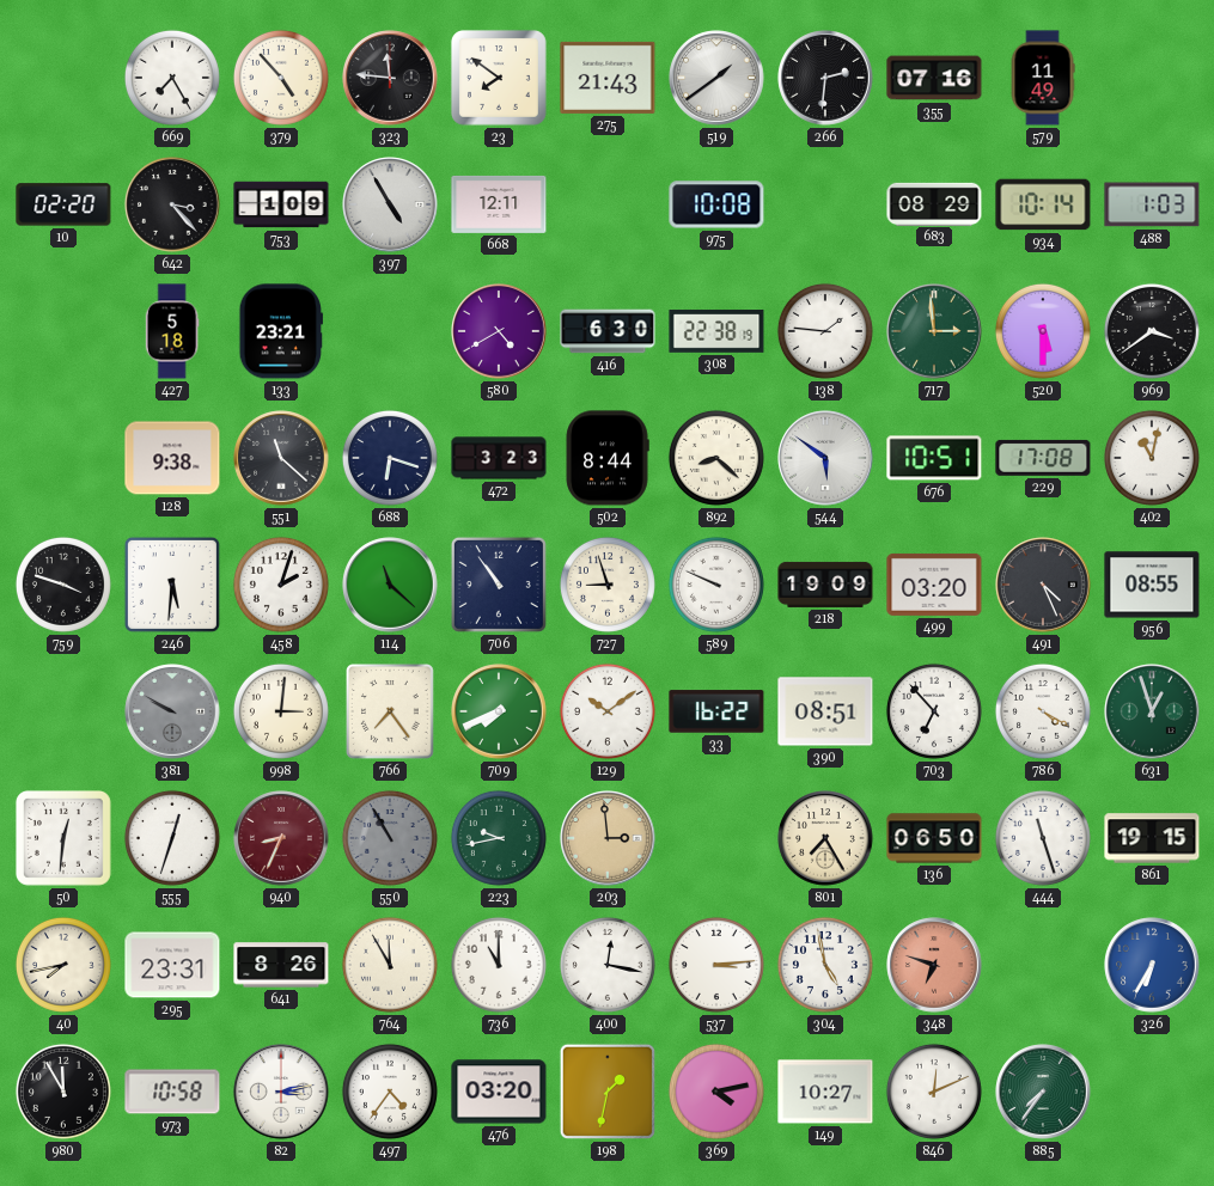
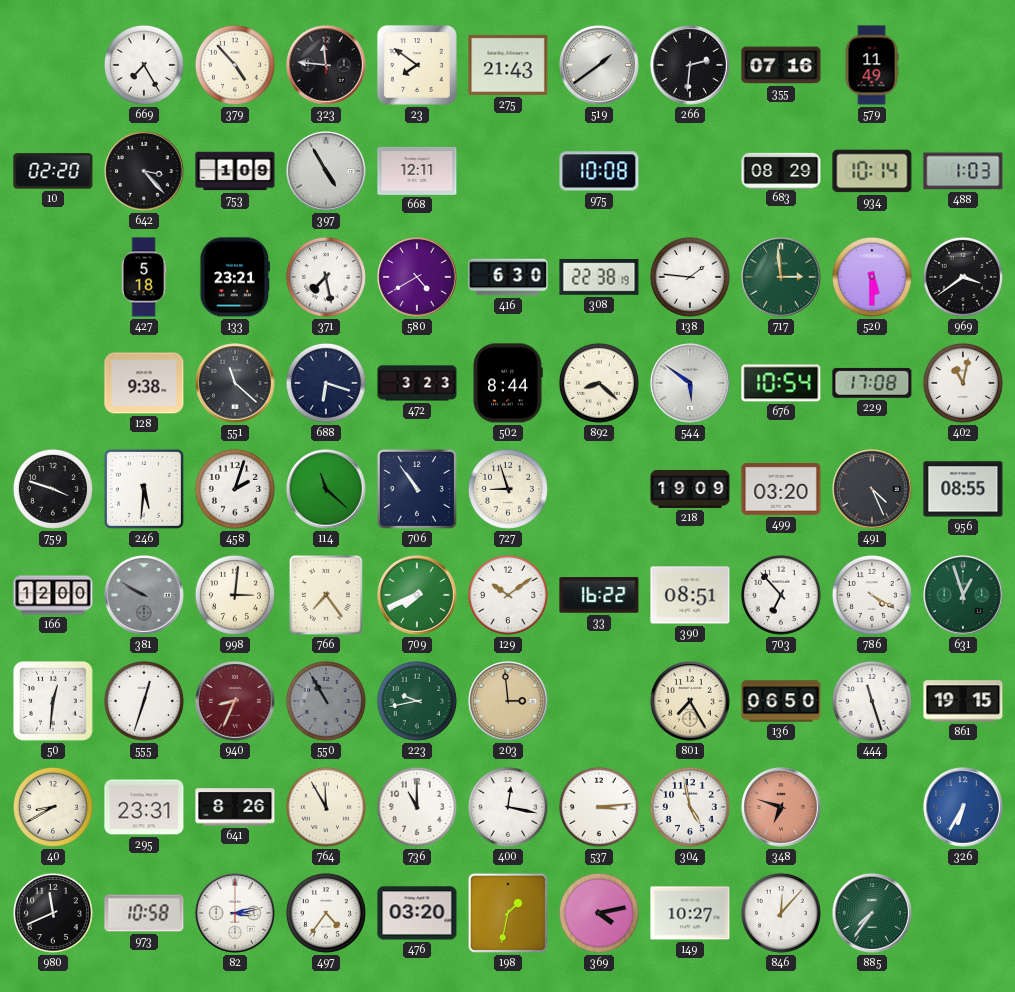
371: none -> 7:28
676: 10:51 -> 10:54
589: 9:49 -> none
166: none -> 12:00
40: 7:43 -> 8:40
980: 11:55 -> 11:41
846: 12:11 -> 12:07
